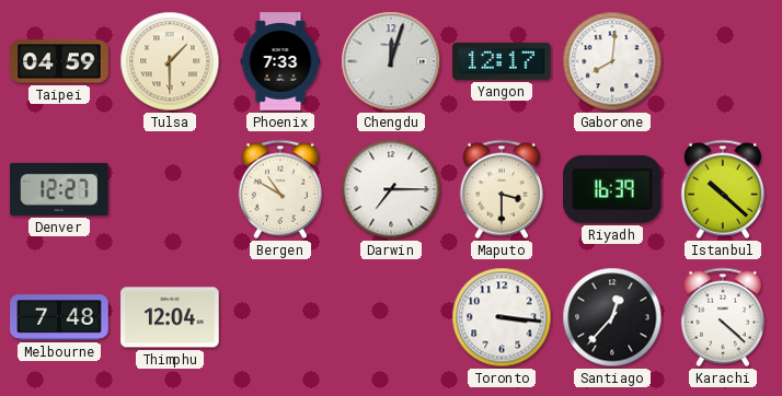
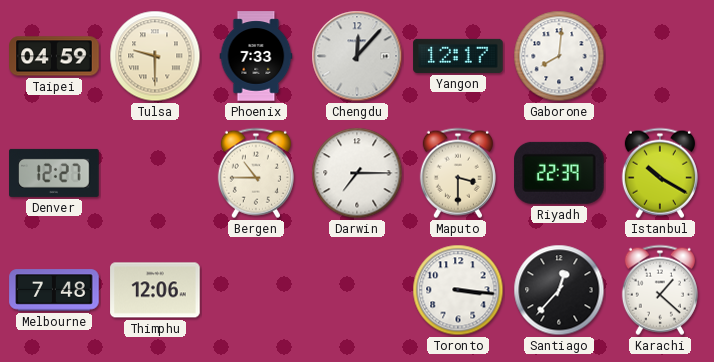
Tulsa: 1:30 -> 9:30
Chengdu: 12:03 -> 12:07
Bergen: 10:50 -> 10:45
Riyadh: 16:39 -> 22:39
Istanbul: 10:22 -> 10:20
Thimphu: 12:04 -> 12:06
Karachi: 4:22 -> 1:22
